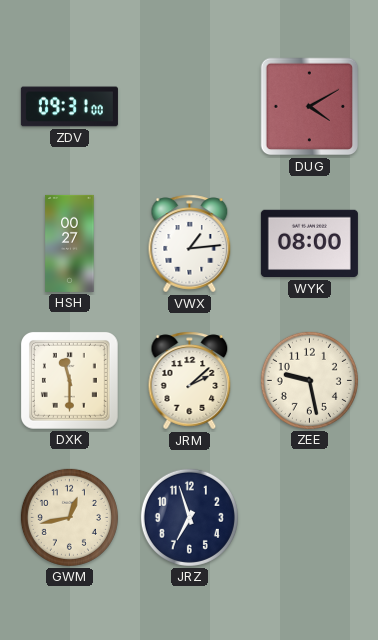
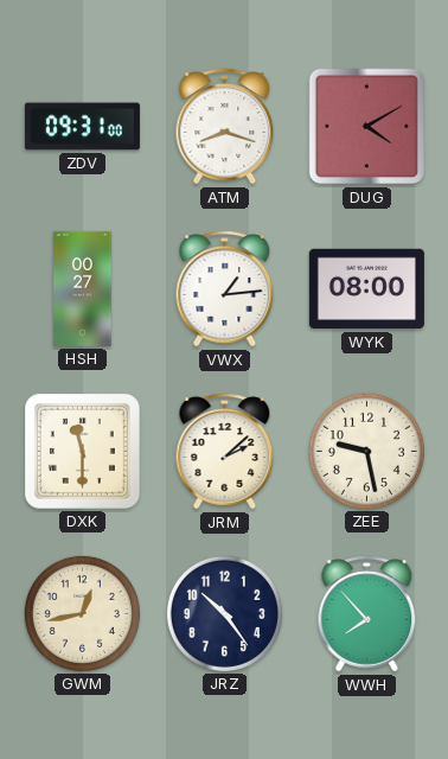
ATM: none -> 8:18
JRZ: 6:57 -> 10:24
WWH: none -> 7:53
